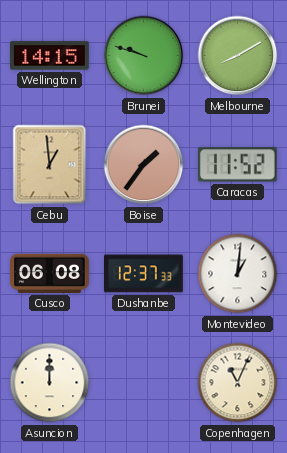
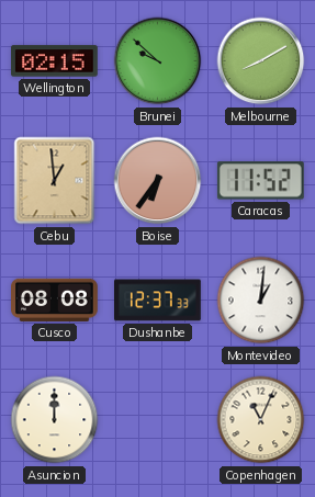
Wellington: 14:15 -> 02:15
Brunei: 9:48 -> 9:52
Boise: 1:36 -> 6:36
Cusco: 06:08 -> 08:08
